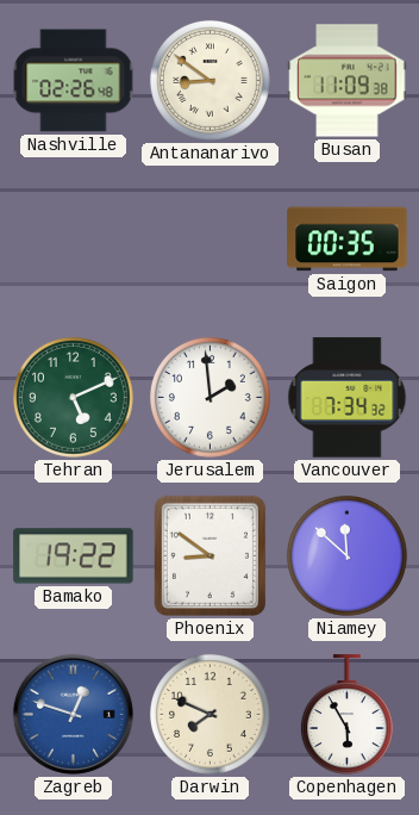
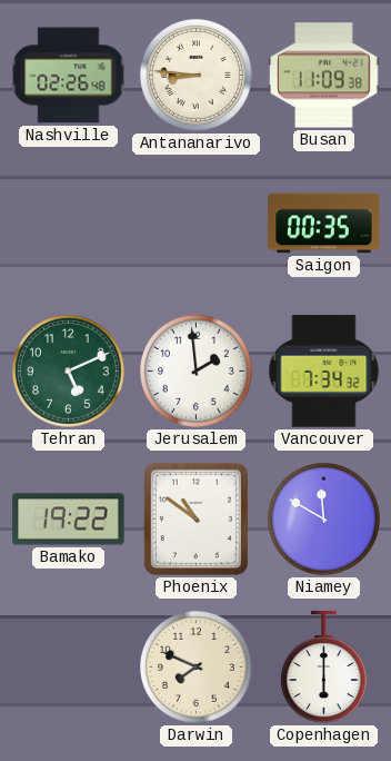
Antananarivo: 8:51 -> 8:46
Phoenix: 8:51 -> 10:51
Niamey: 11:52 -> 11:50
Zagreb: 12:48 -> none
Copenhagen: 5:55 -> 6:00
